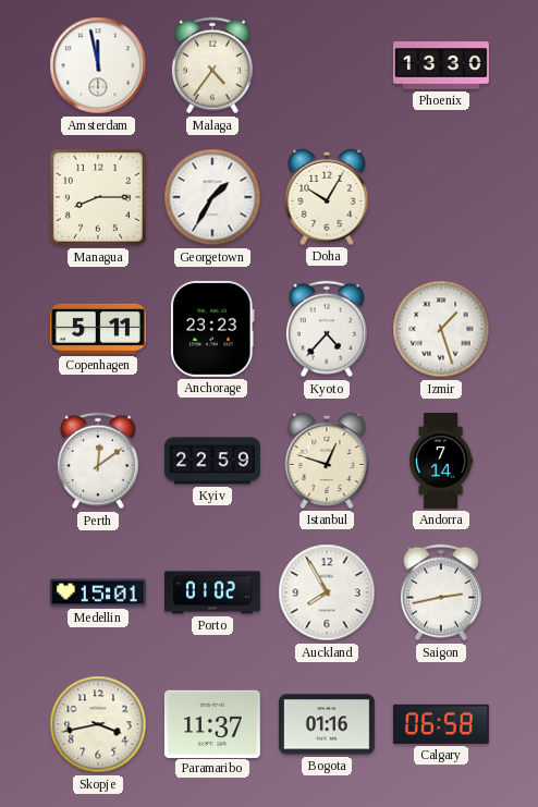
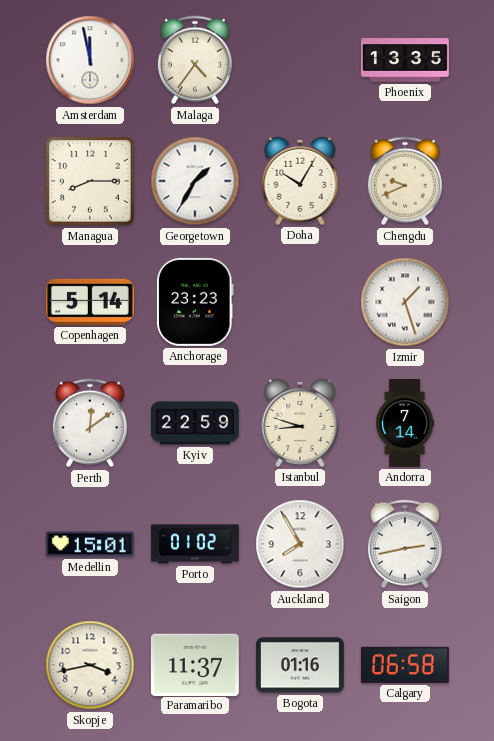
Phoenix: 13:30 -> 13:35
Chengdu: none -> 9:41
Copenhagen: 5:11 -> 5:14
Kyoto: 4:37 -> none
Istanbul: 12:48 -> 8:48
